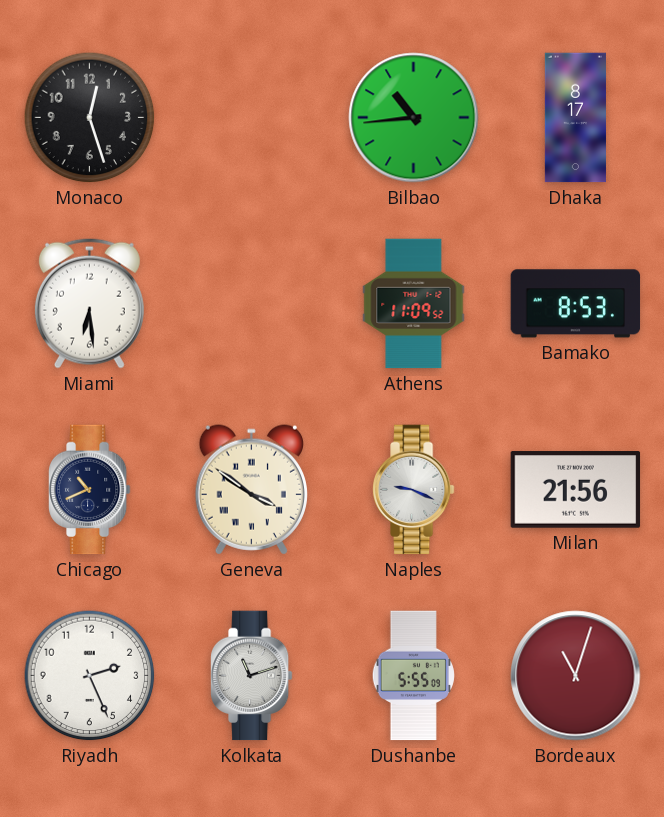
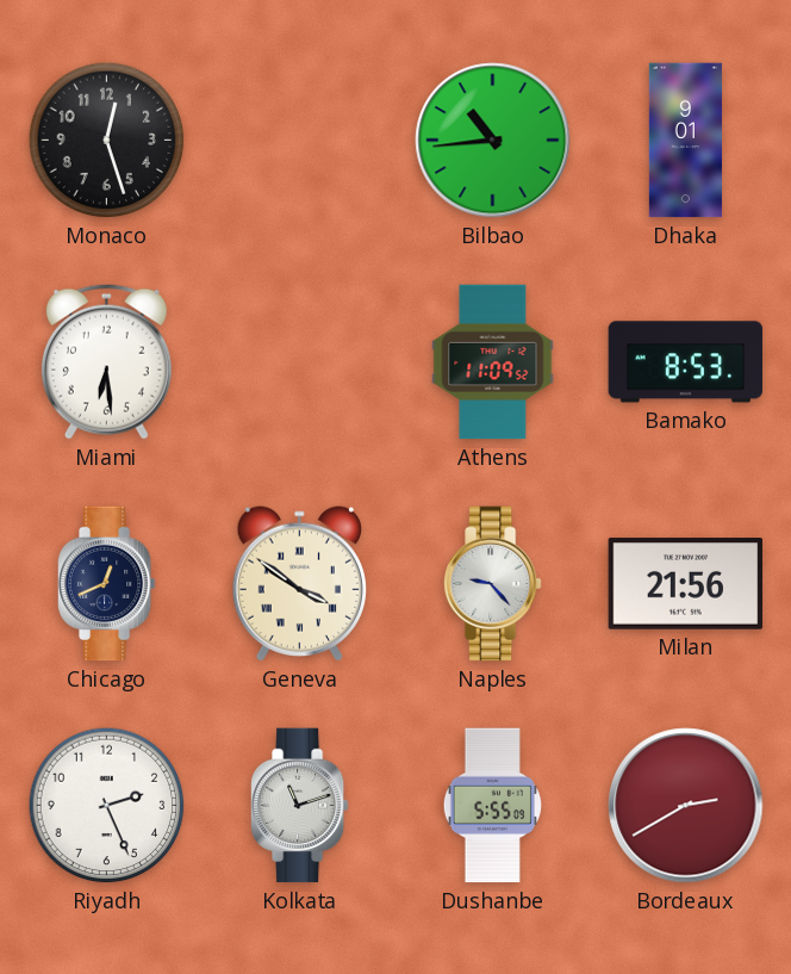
Dhaka: 8:17 -> 9:01
Chicago: 10:41 -> 12:41
Naples: 9:19 -> 9:23
Bordeaux: 11:03 -> 2:40
